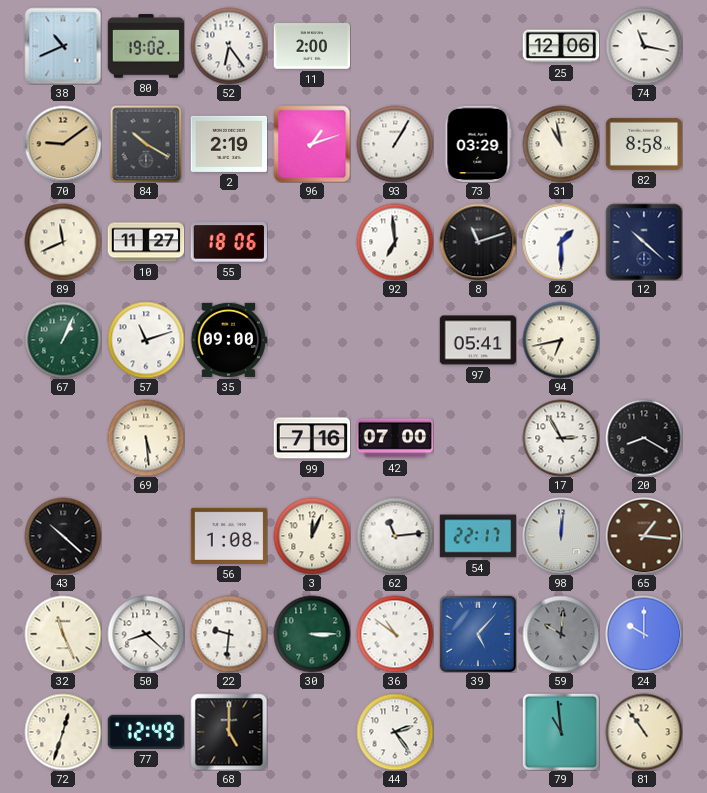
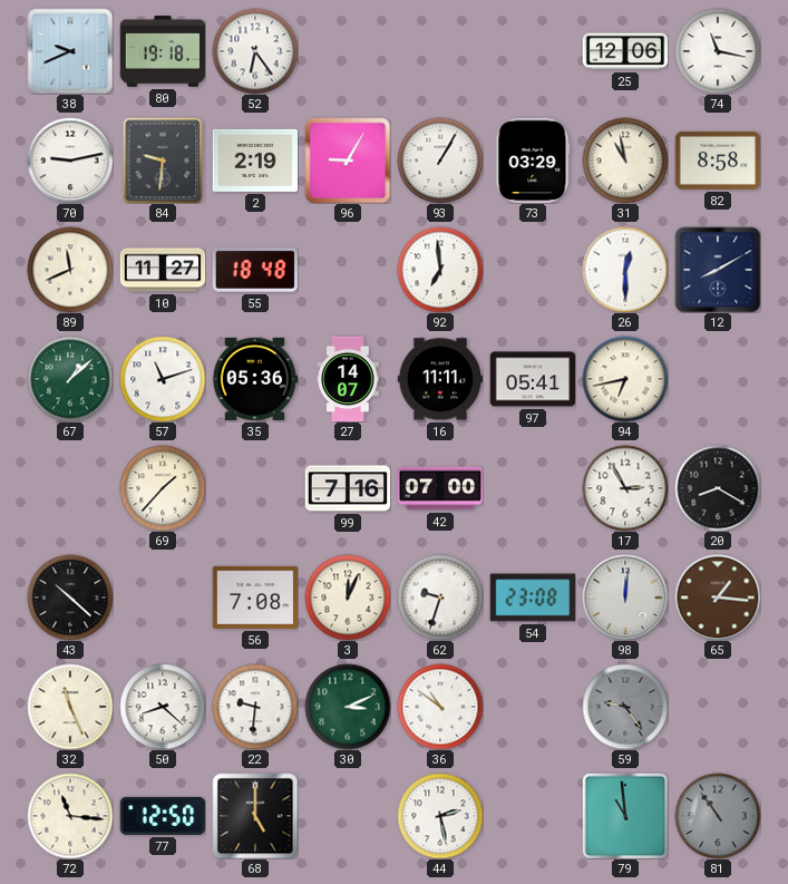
38: 10:41 -> 9:41
80: 19:02 -> 19:18
11: 2:00 -> none
70: 9:09 -> 9:13
70 dial: champagne -> white
84: 10:20 -> 9:31
96: 1:12 -> 9:05
55: 18:06 -> 18:48
8: 11:12 -> none
26: 1:30 -> 12:30
12: 10:22 -> 8:10
67: 1:04 -> 1:08
35: 09:00 -> 05:36
27: none -> 14:07
16: none -> 11:11
69: 5:29 -> 1:37
56: 1:08 -> 7:08
62: 11:14 -> 9:33
54: 22:17 -> 23:08
30: 3:15 -> 3:11
39: 5:07 -> none
59: 10:01 -> 9:24
24: 10:00 -> none
72: 12:33 -> 11:16
77: 12:49 -> 12:50
44: 2:24 -> 2:28
81 dial: cream -> grey
